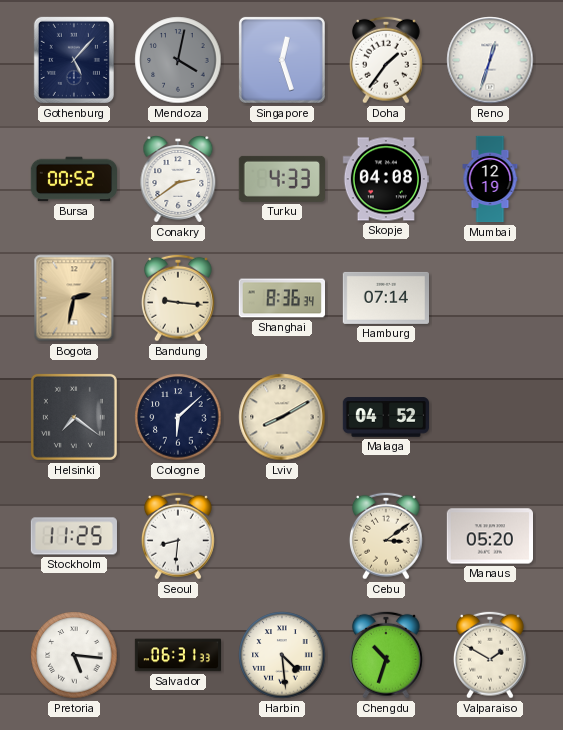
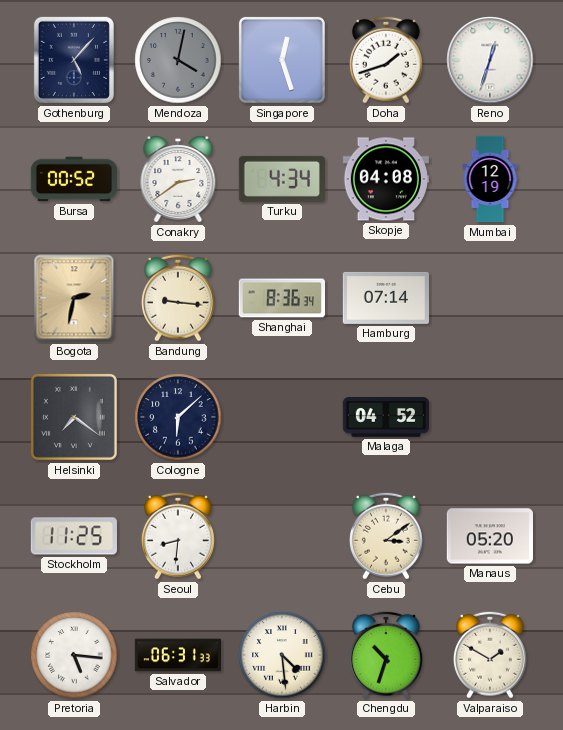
Doha: 1:36 -> 1:42
Turku: 4:33 -> 4:34
Lviv: 8:10 -> none
